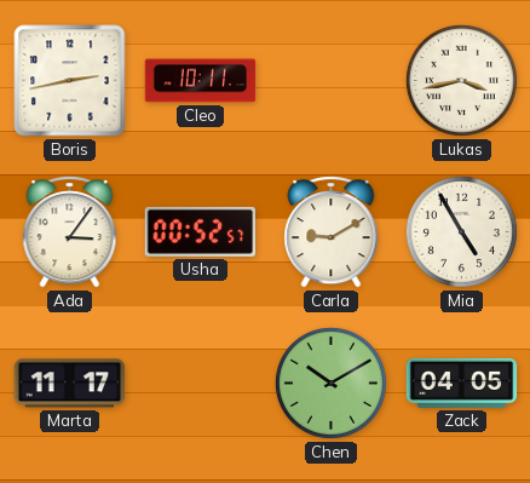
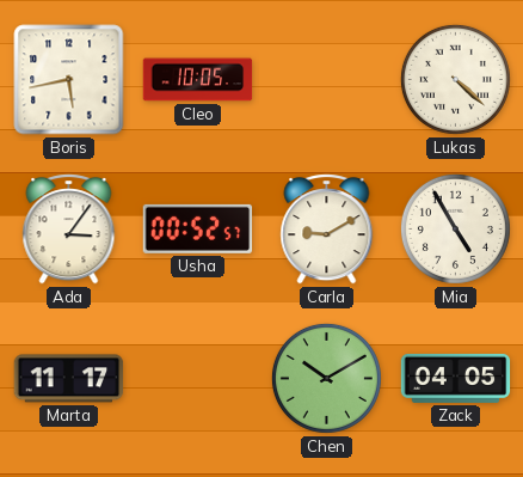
Boris: 2:43 -> 5:43
Cleo: 10:11 -> 10:05
Lukas: 3:43 -> 4:22
